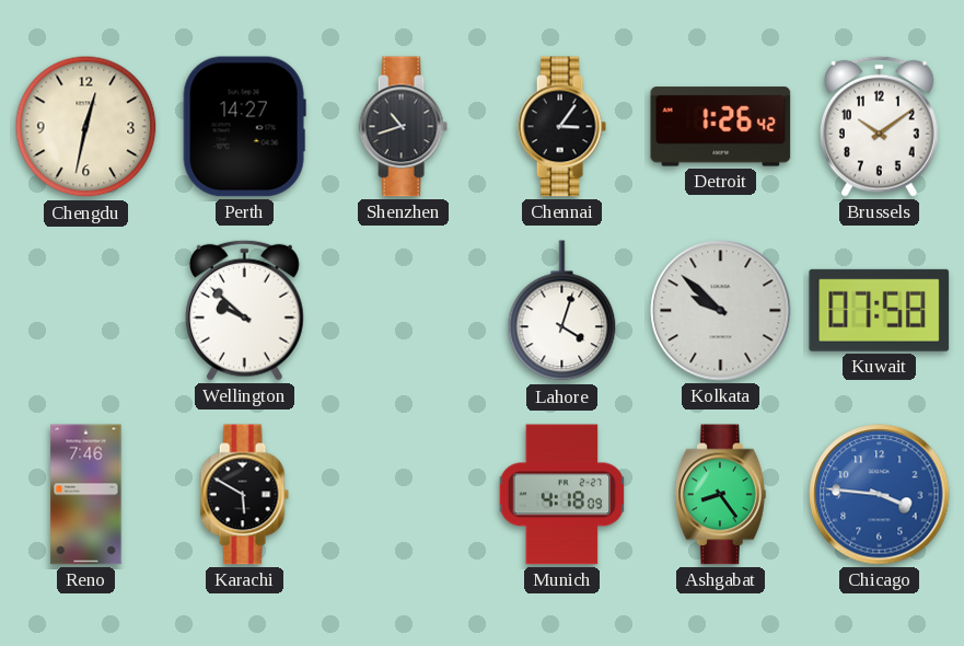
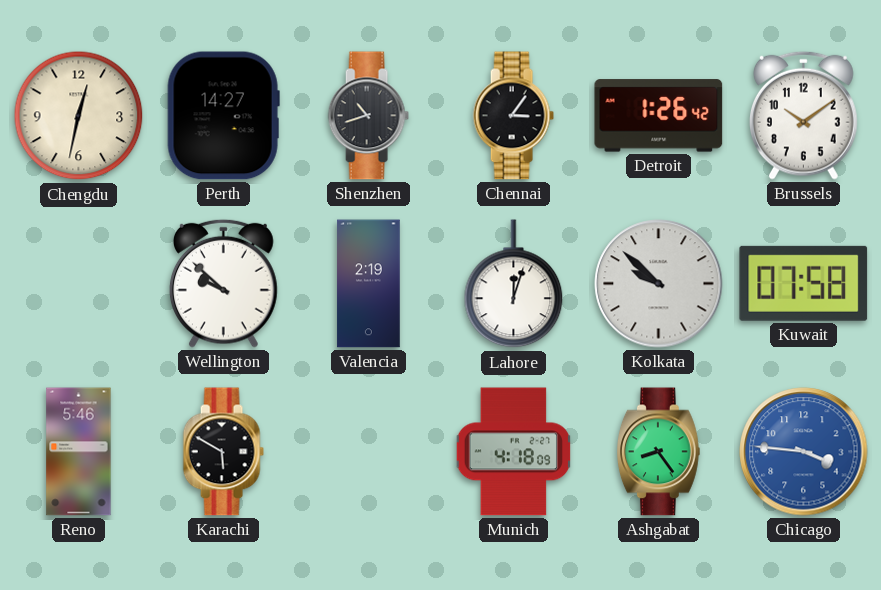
Valencia: none -> 2:19
Lahore: 4:03 -> 12:03
Reno: 7:46 -> 5:46
